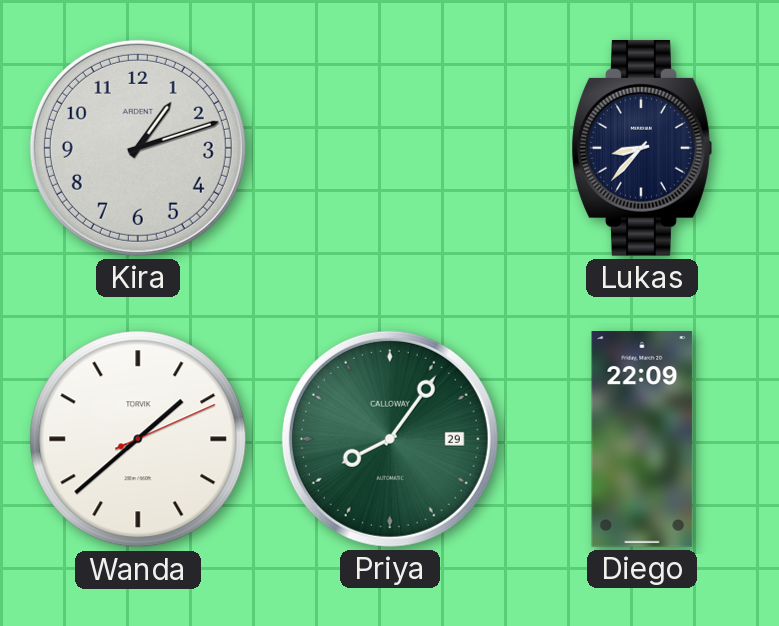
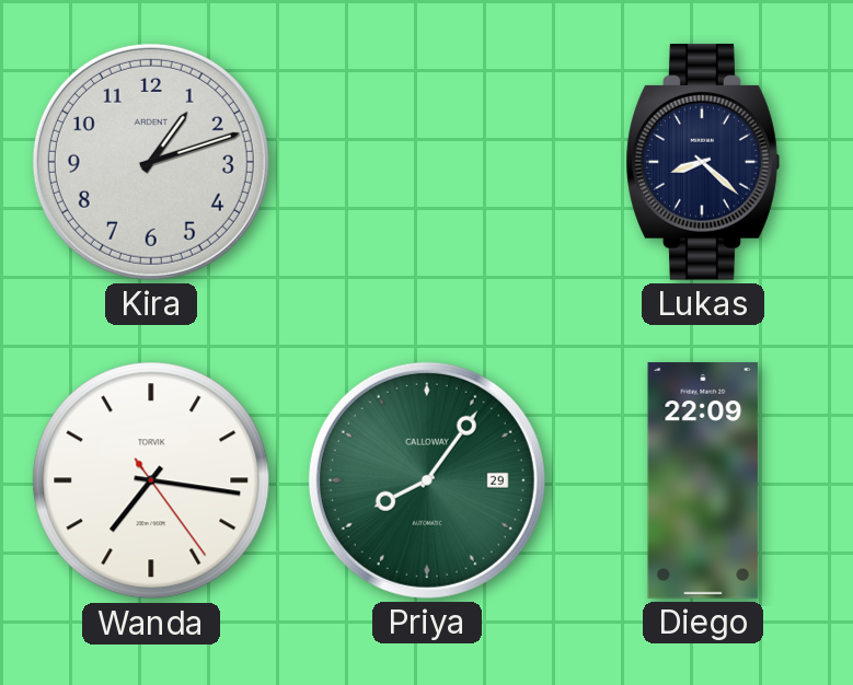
Lukas: 8:37 -> 8:22
Wanda: 1:38 -> 7:16
